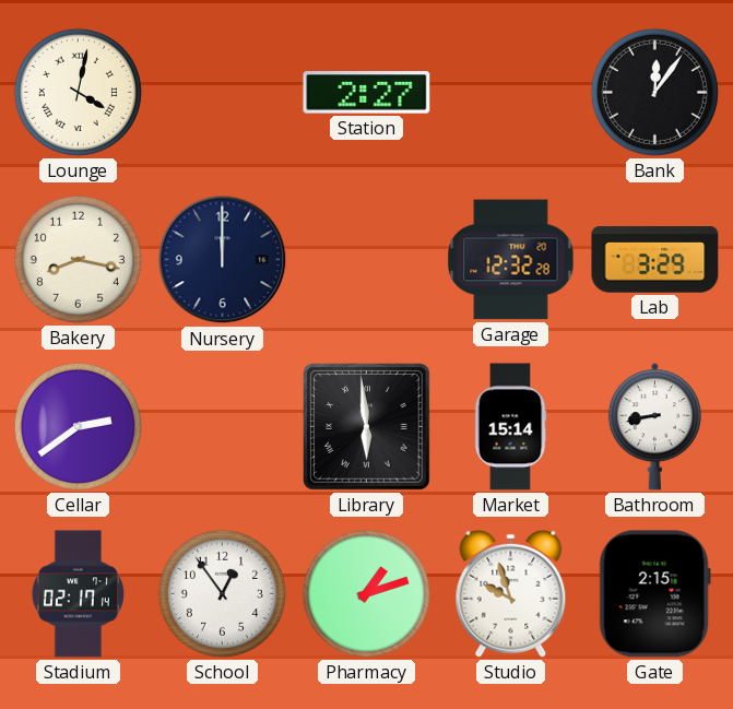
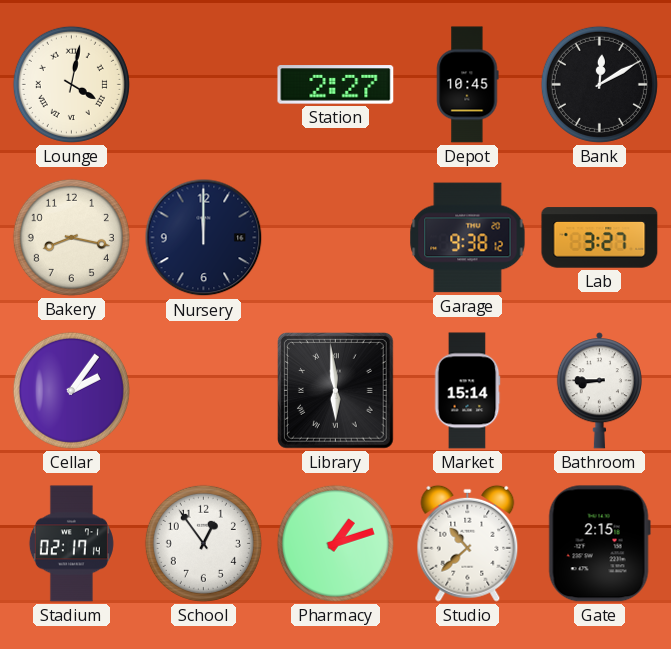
Depot: none -> 10:45
Bank: 12:06 -> 12:10
Garage: 12:32 -> 9:38
Lab: 3:29 -> 3:27
Cellar: 2:39 -> 2:06
Bathroom: 8:43 -> 8:45
Studio: 9:57 -> 10:38
